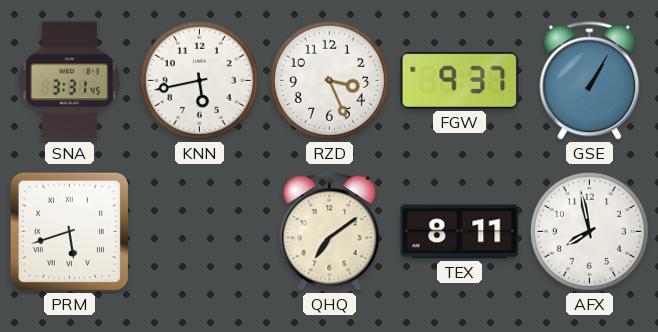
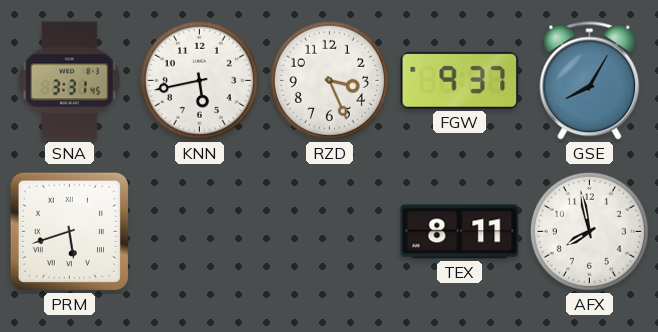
GSE: 1:05 -> 8:05
QHQ: 7:09 -> none
